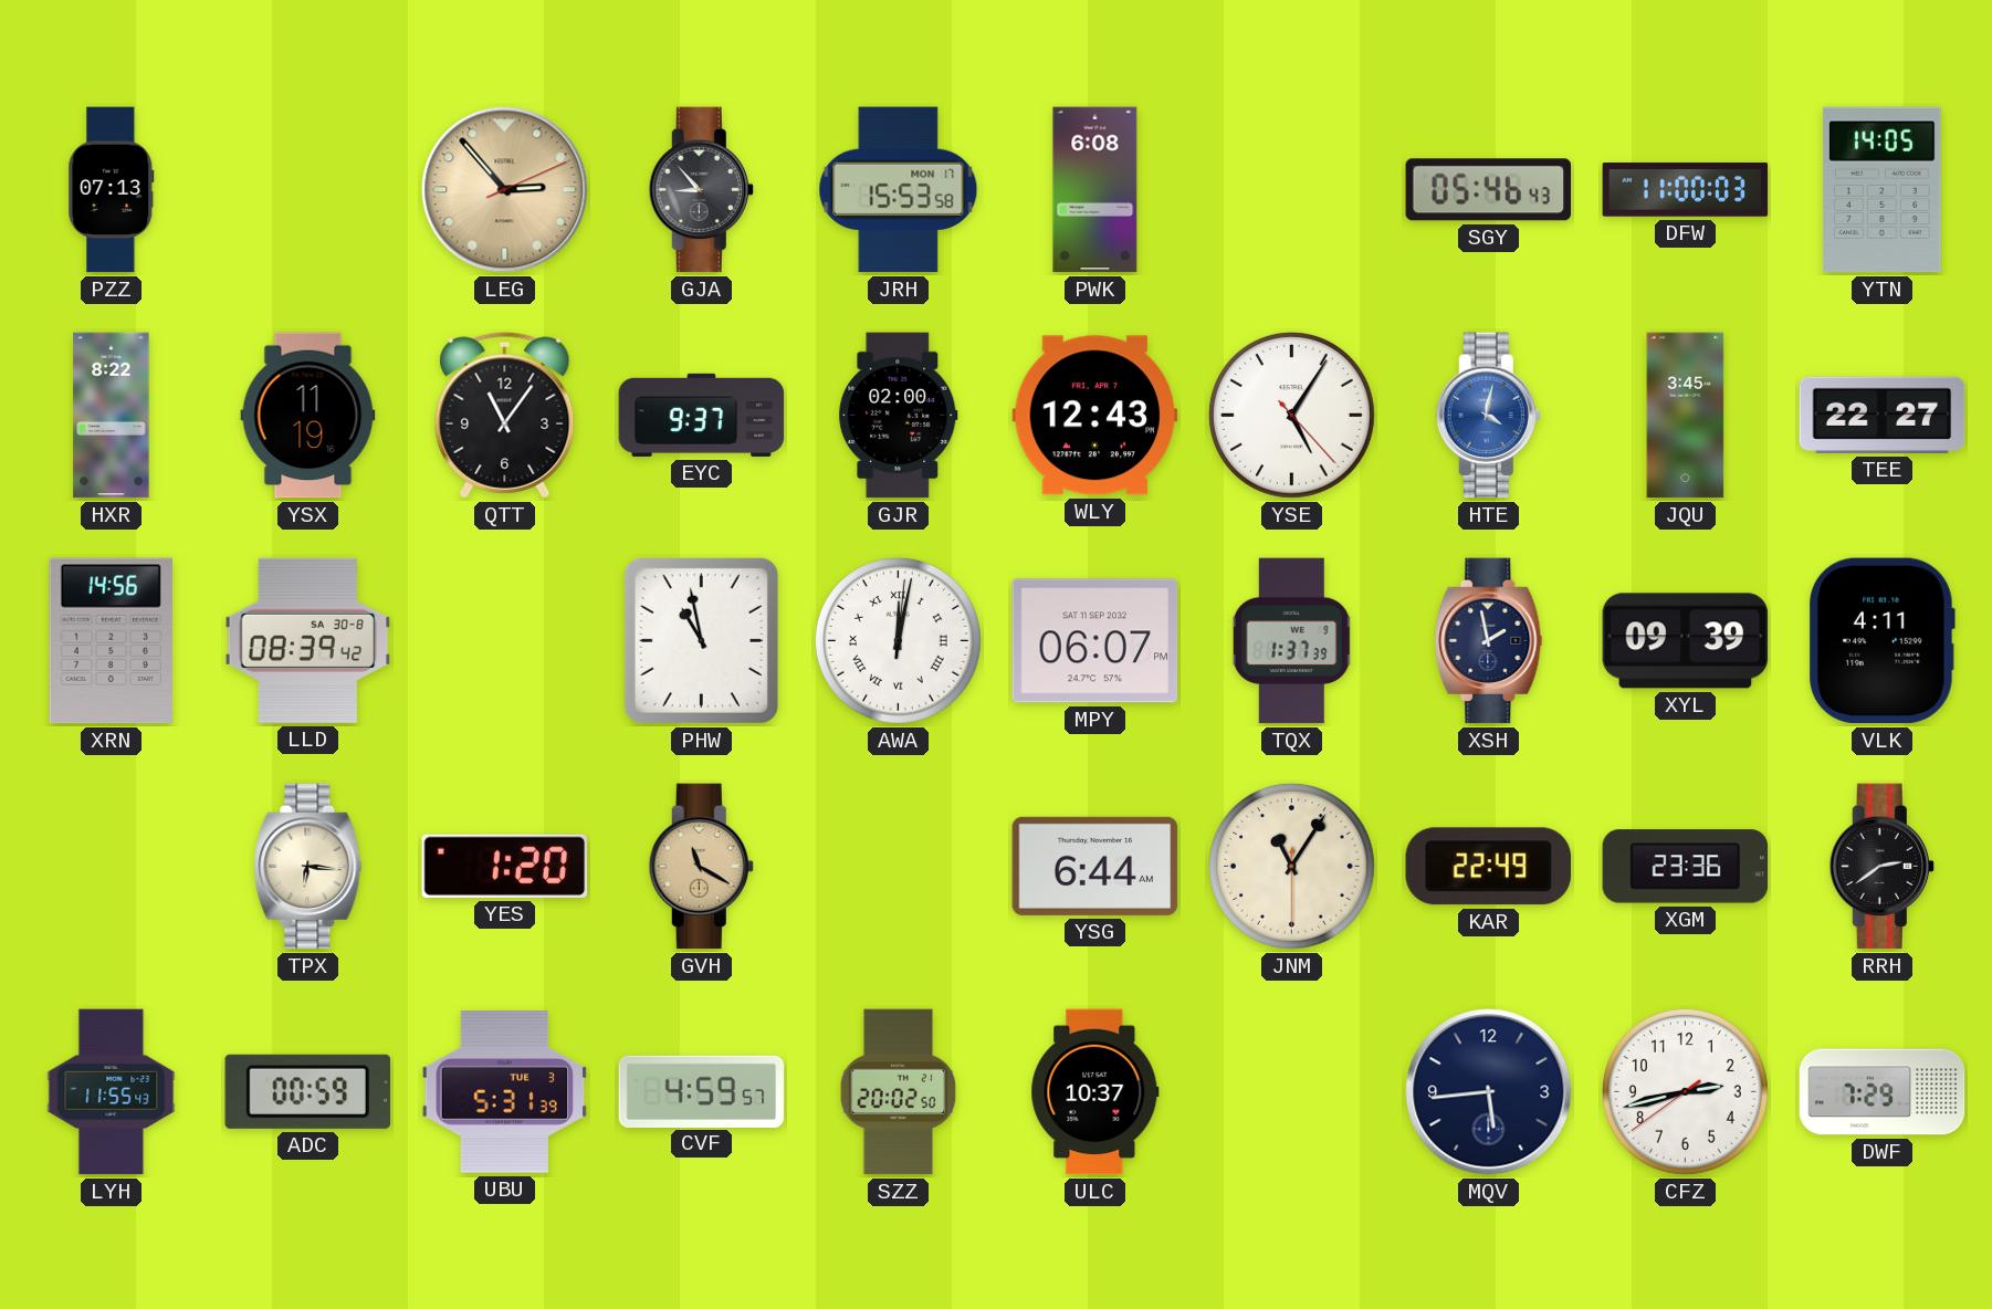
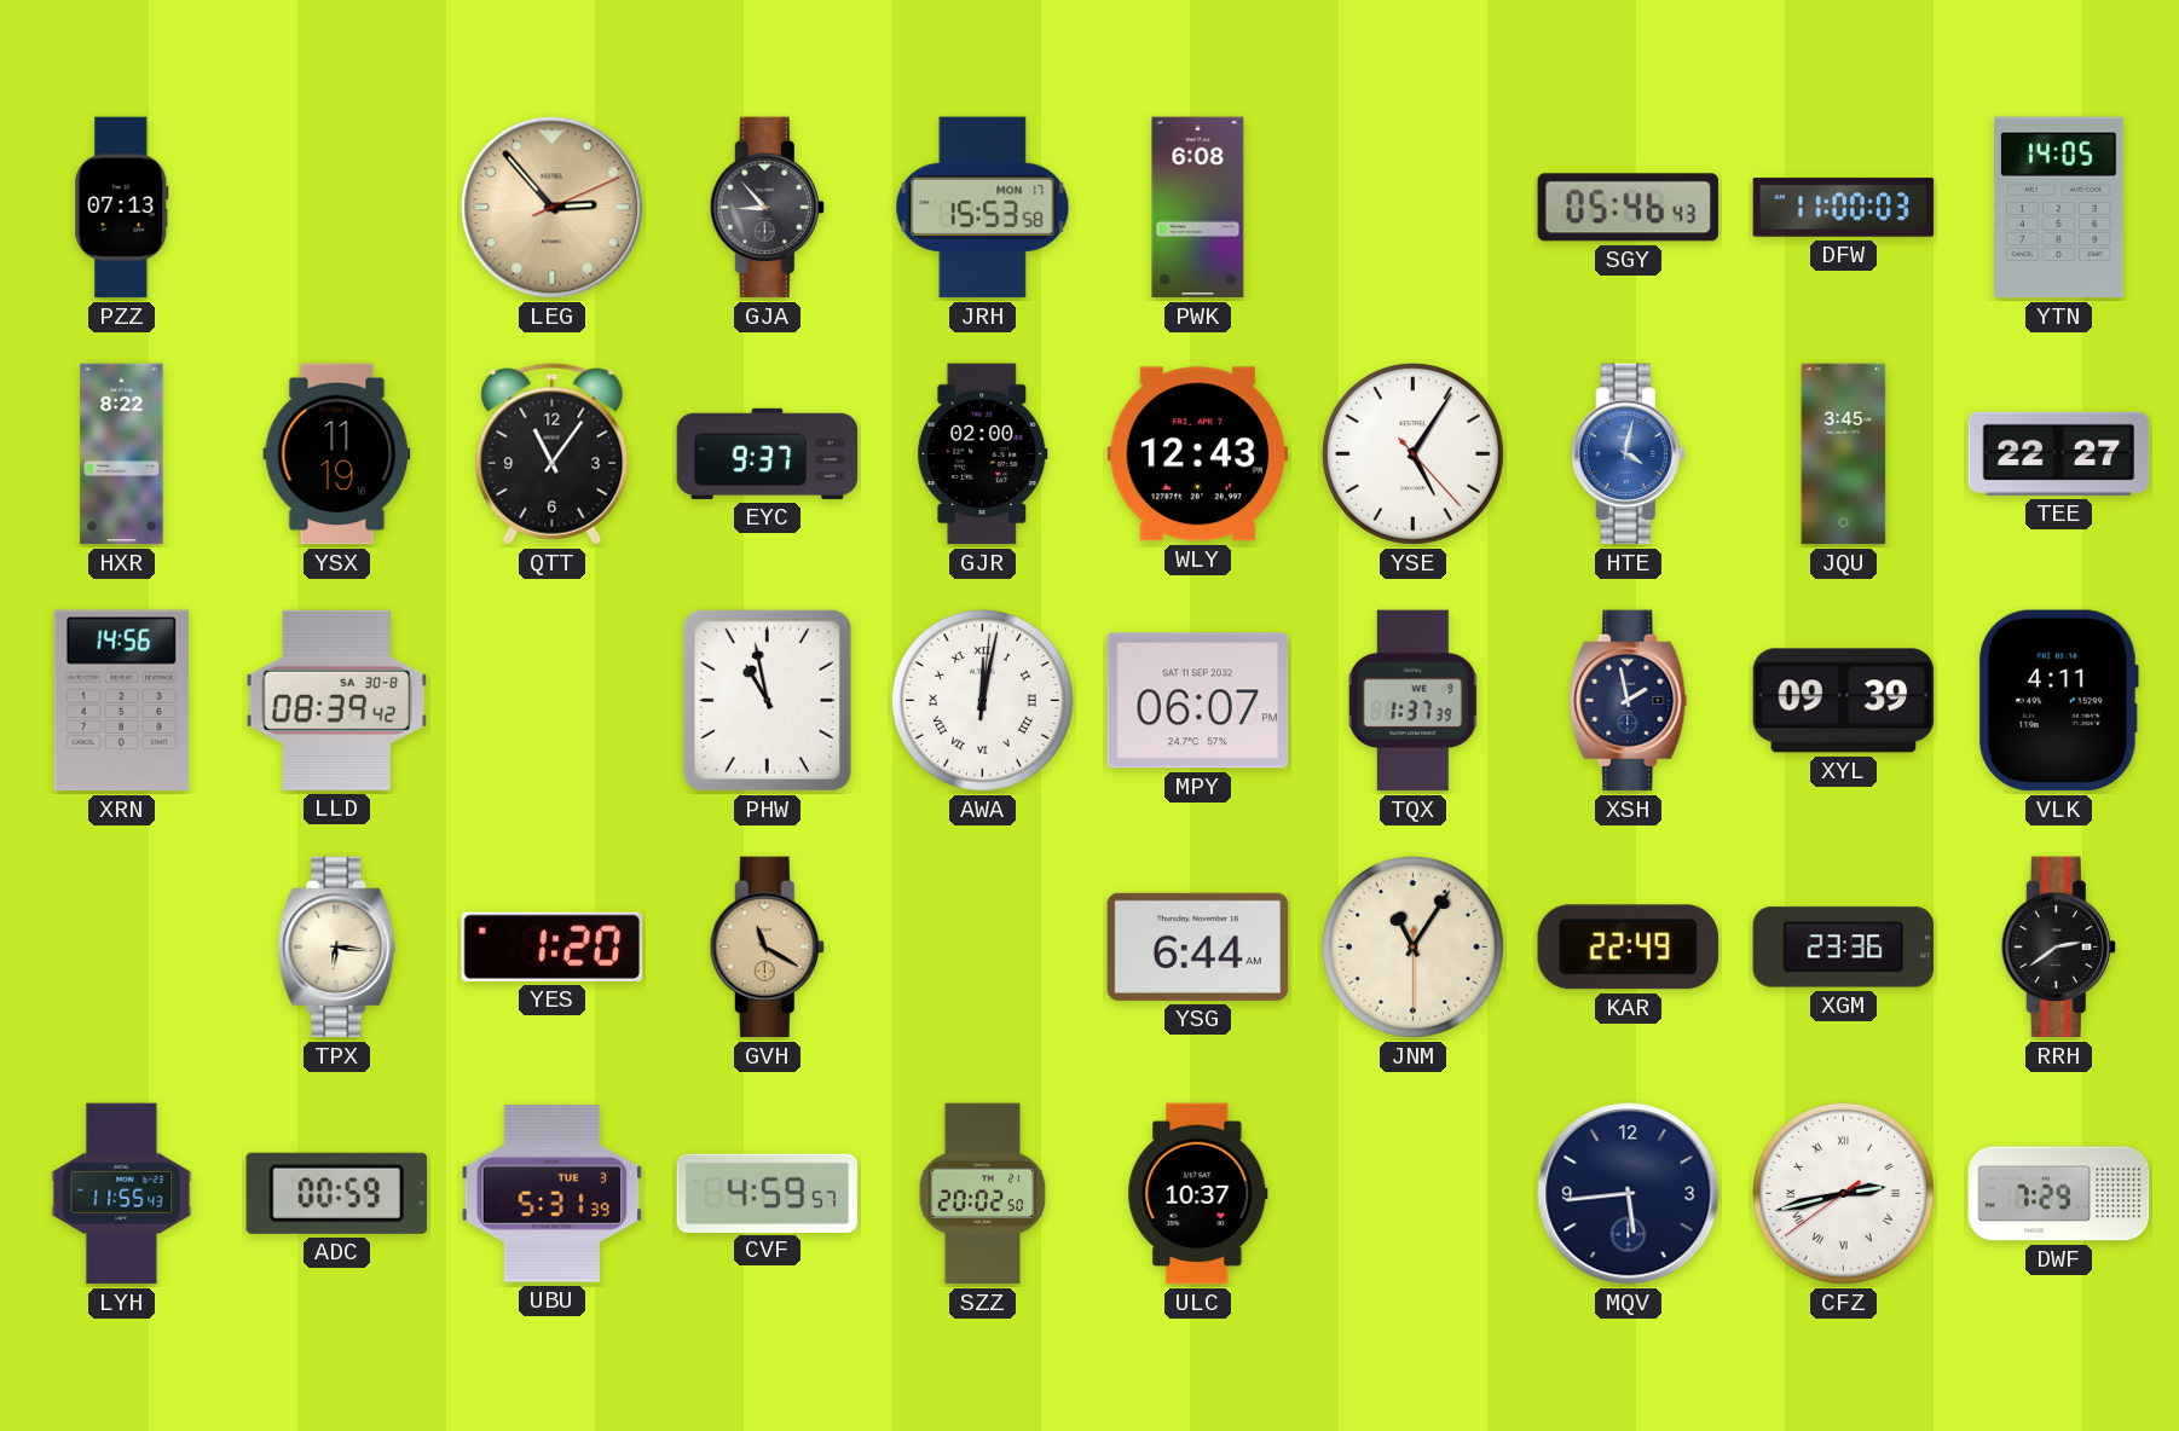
CFZ numerals: Arabic -> Roman
